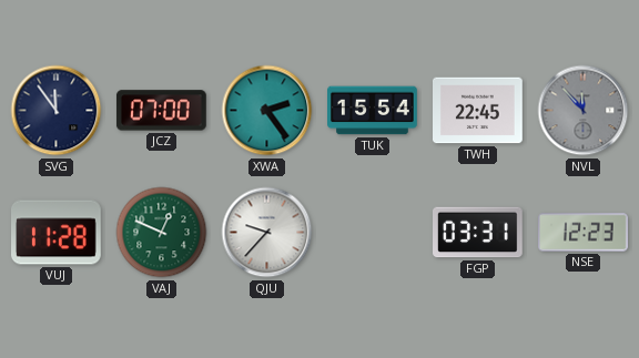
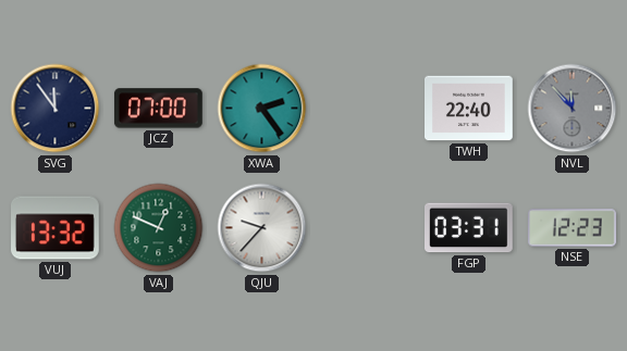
TUK: 15:54 -> none
TWH: 22:45 -> 22:40
VUJ: 11:28 -> 13:32
